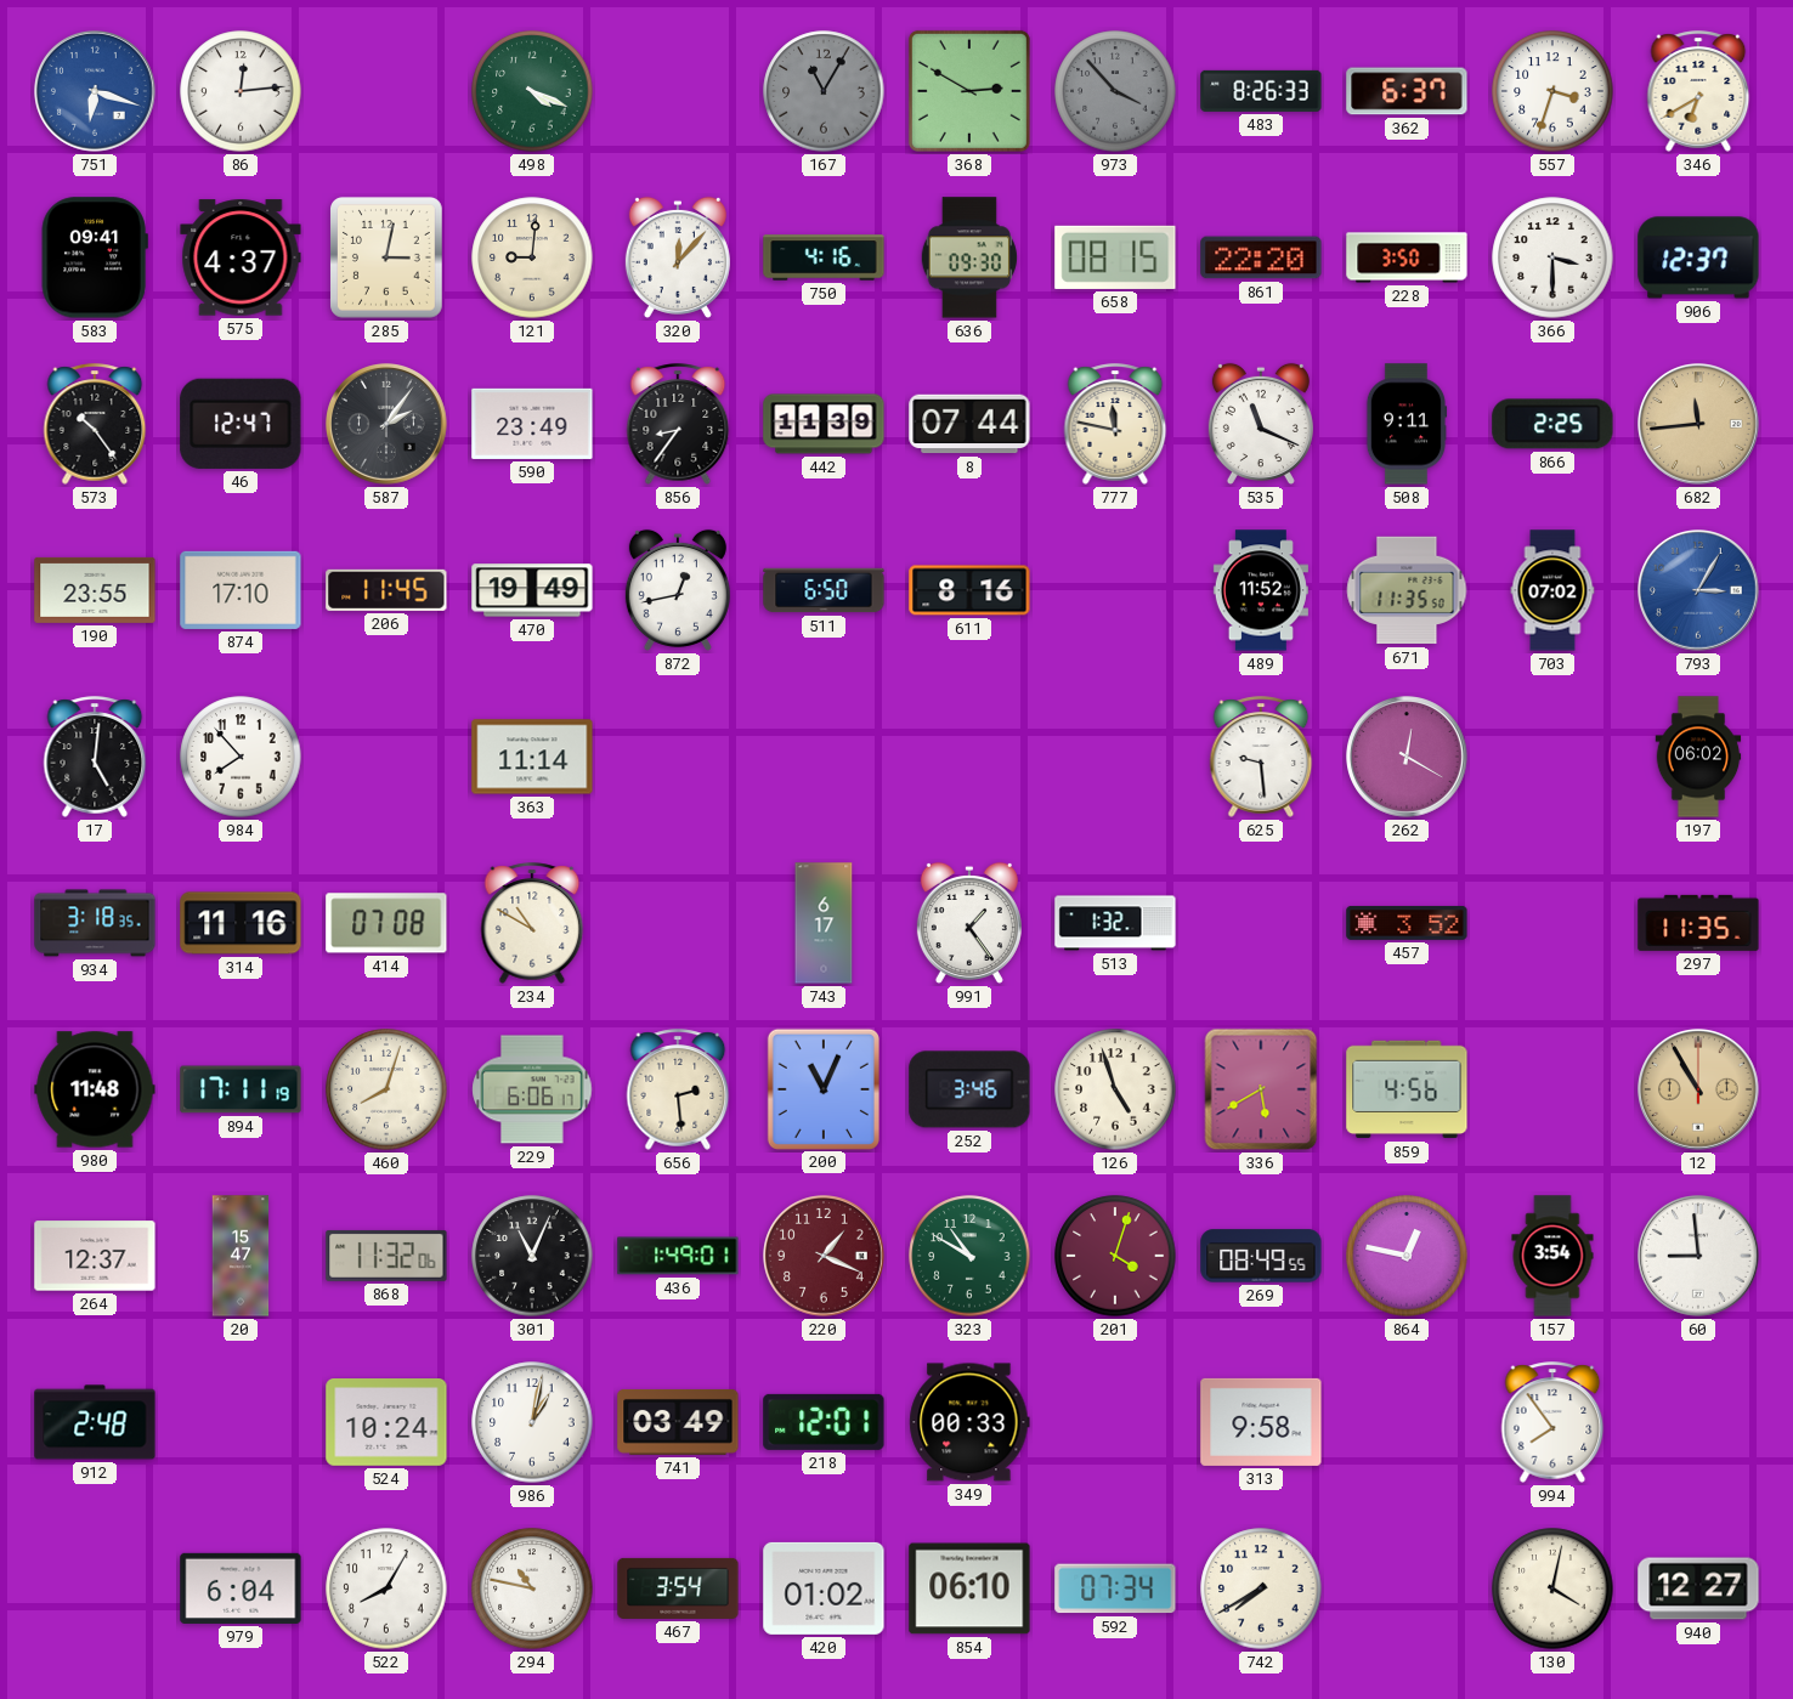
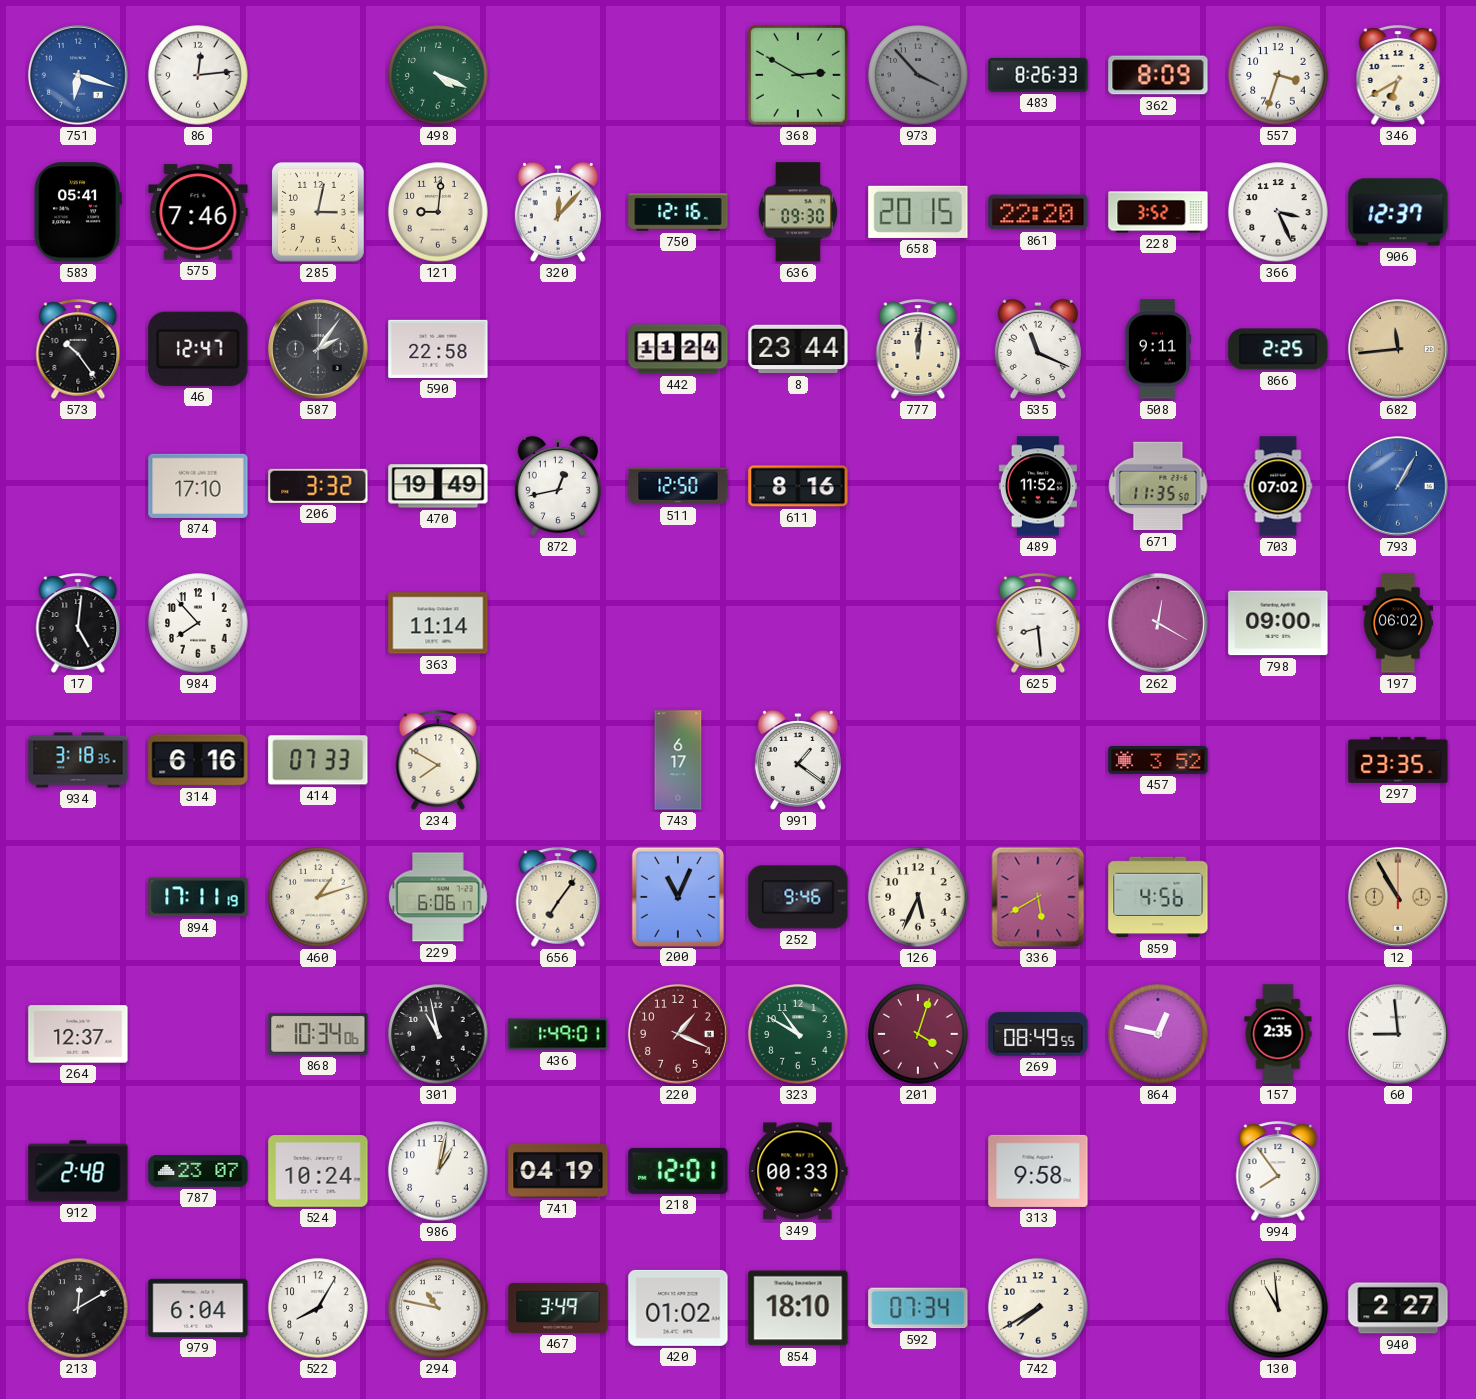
167: 11:05 -> none
362: 6:37 -> 8:09
583: 09:41 -> 05:41
575: 4:37 -> 7:46
750: 4:16 -> 12:16
658: 08:15 -> 20:15
228: 3:50 -> 3:52
366: 3:30 -> 3:26
590: 23:49 -> 22:58
856: 8:36 -> none
442: 11:39 -> 11:24
8: 07:44 -> 23:44
777: 11:47 -> 12:01
190: 23:55 -> none
206: 11:45 -> 3:32
511: 6:50 -> 12:50
793: 3:05 -> 1:05
625: 9:29 -> 8:29
798: none -> 09:00
314: 11:16 -> 6:16
414: 07:08 -> 07:33
234: 10:50 -> 7:50
991: 1:24 -> 1:21
513: 1:32 -> none
297: 11:35 -> 23:35
980: 11:48 -> none
460: 8:03 -> 1:12
656: 2:29 -> 7:06
252: 3:46 -> 9:46
126: 4:57 -> 5:34
20: 15:47 -> none
868: 11:32 -> 10:34
301: 11:04 -> 10:58
157: 3:54 -> 2:35
787: none -> 23:07
741: 03:49 -> 04:19
213: none -> 12:10
467: 3:54 -> 3:49
854: 06:10 -> 18:10
130: 4:02 -> 10:59
940: 12:27 -> 2:27
